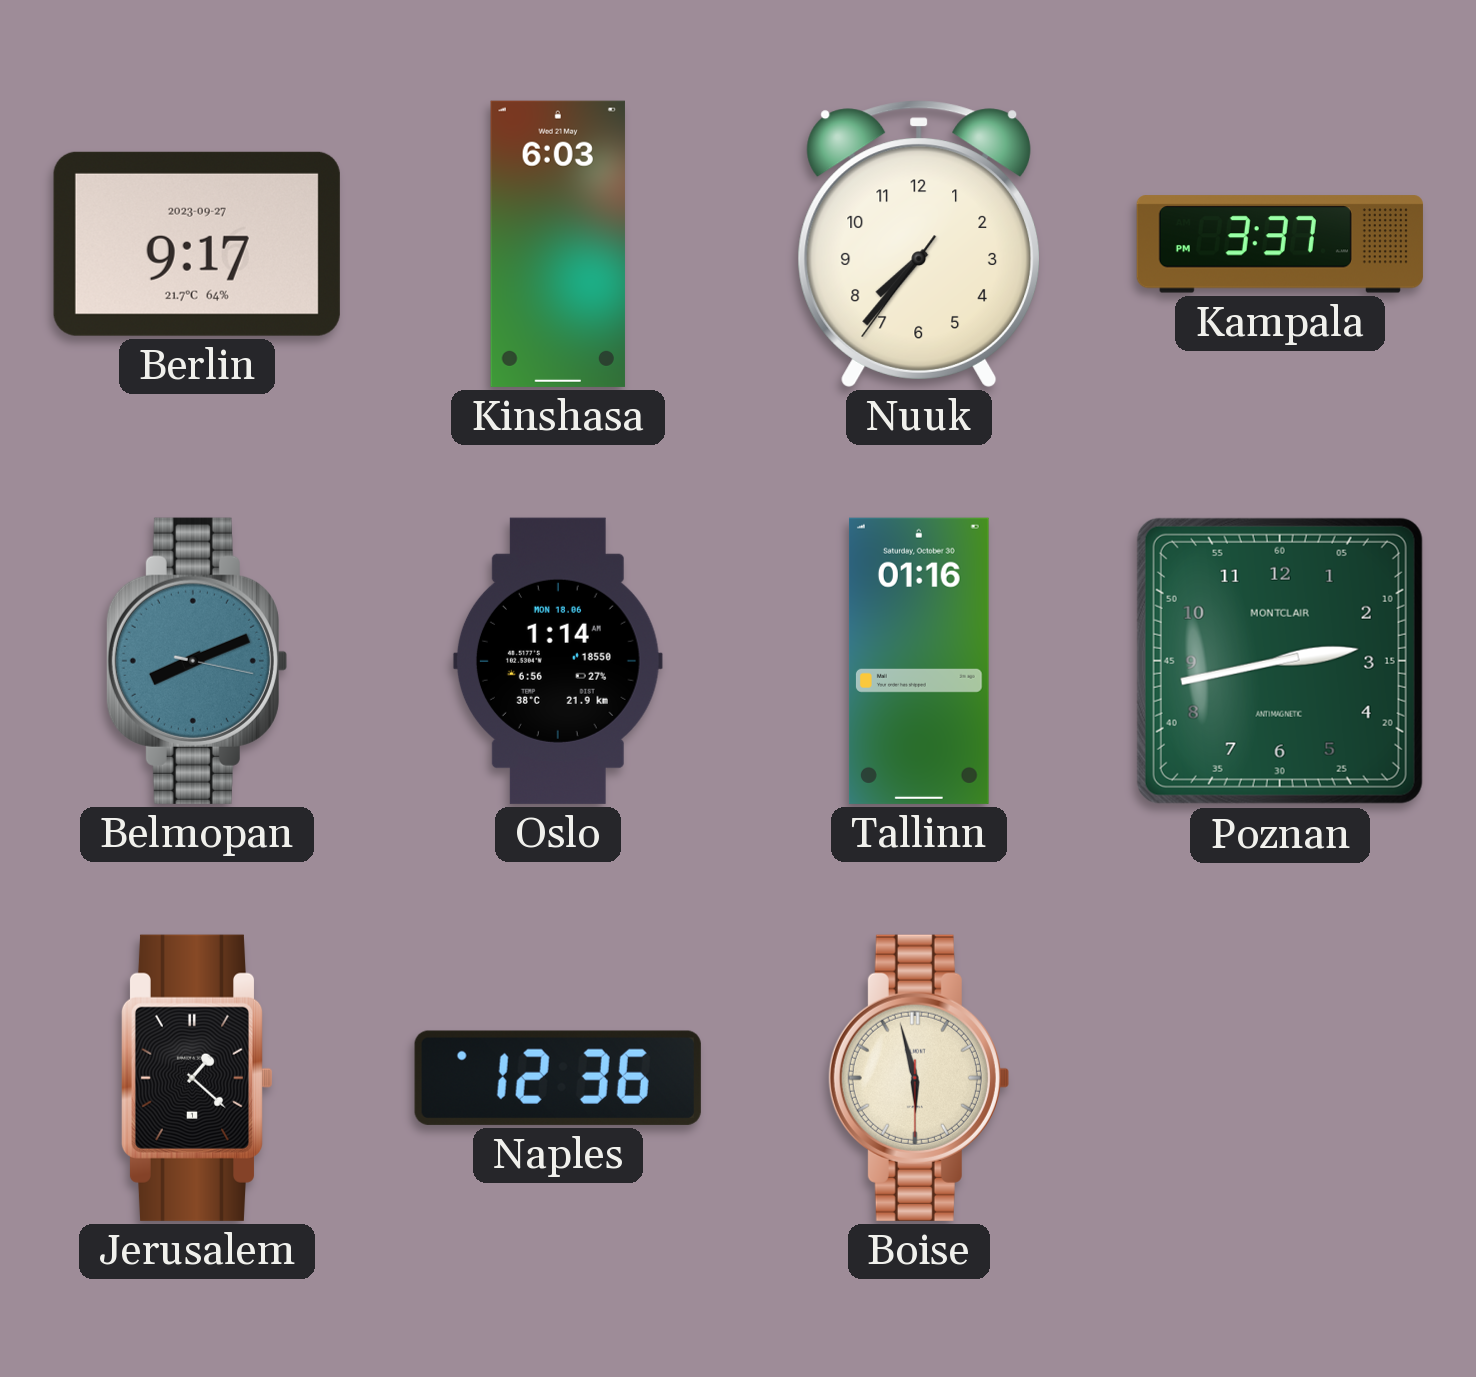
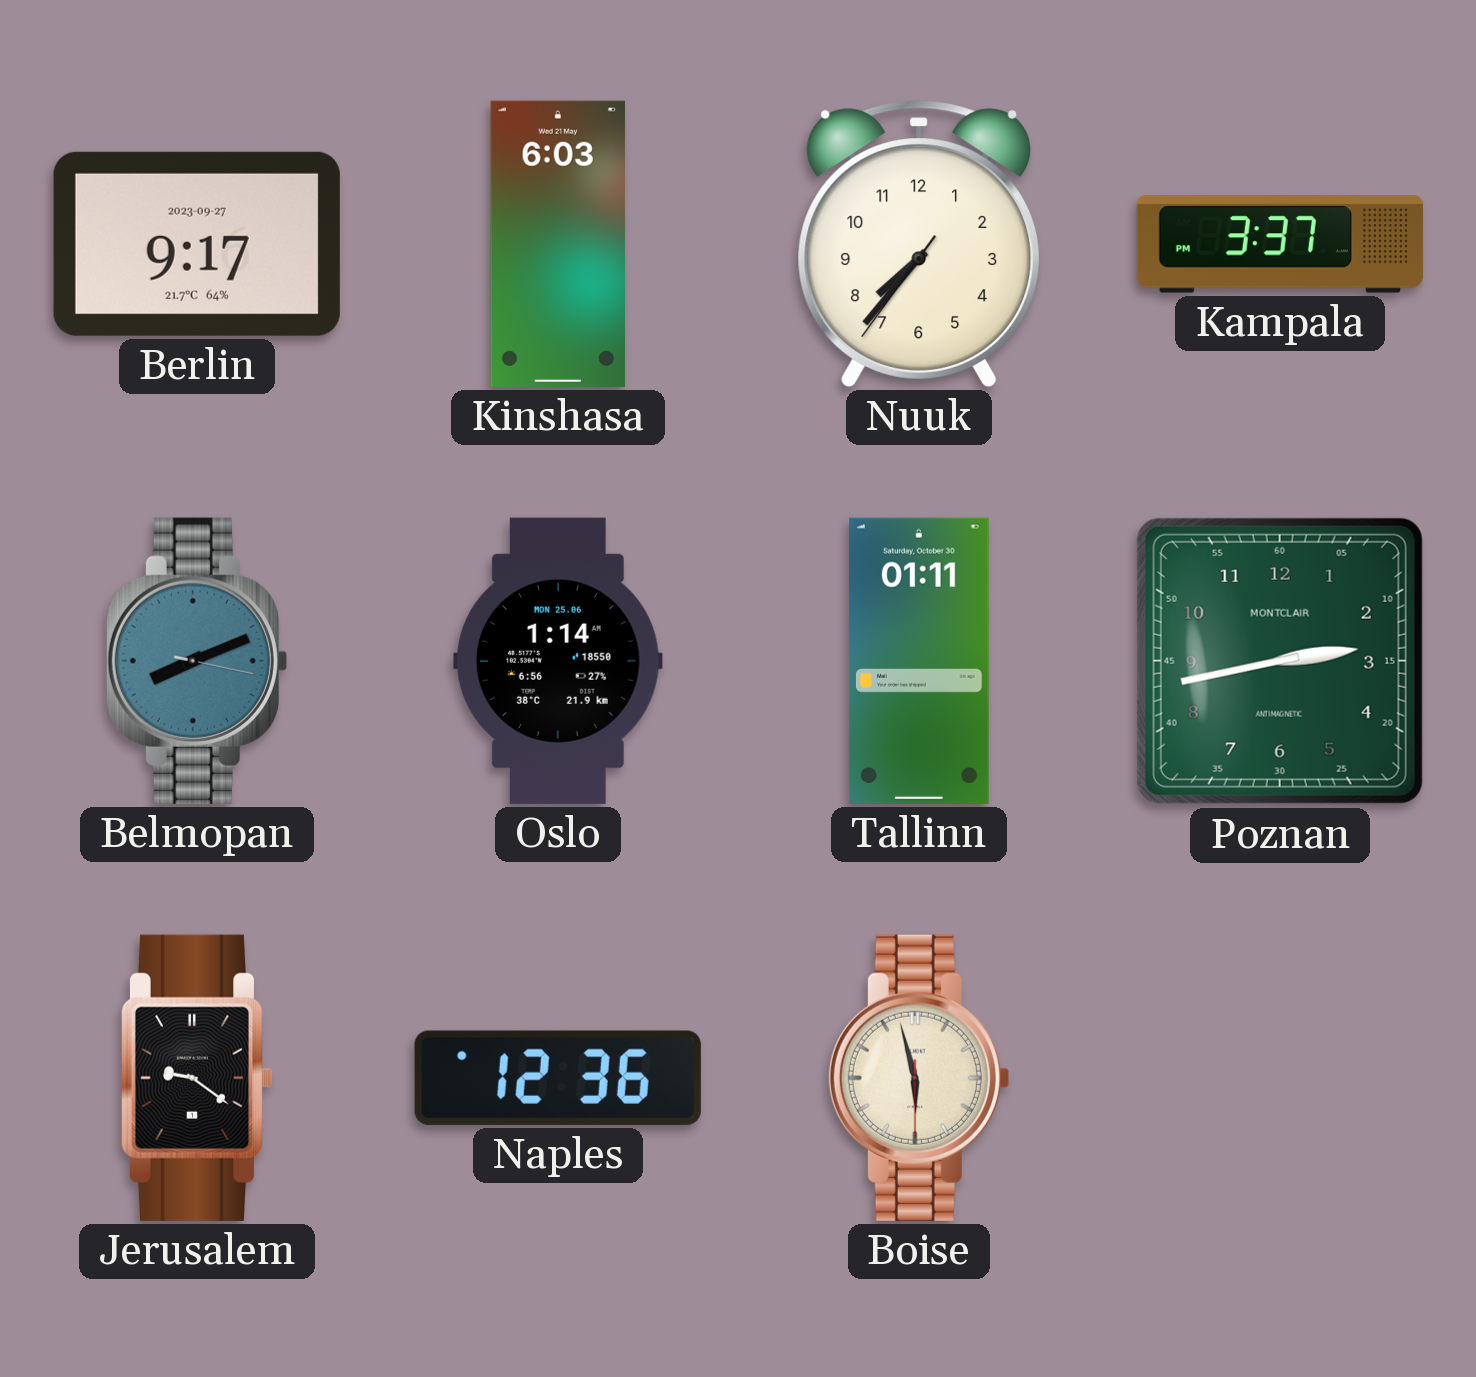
Oslo date: MON 18.06 -> MON 25.06
Tallinn: 01:16 -> 01:11
Jerusalem: 1:22 -> 9:21
